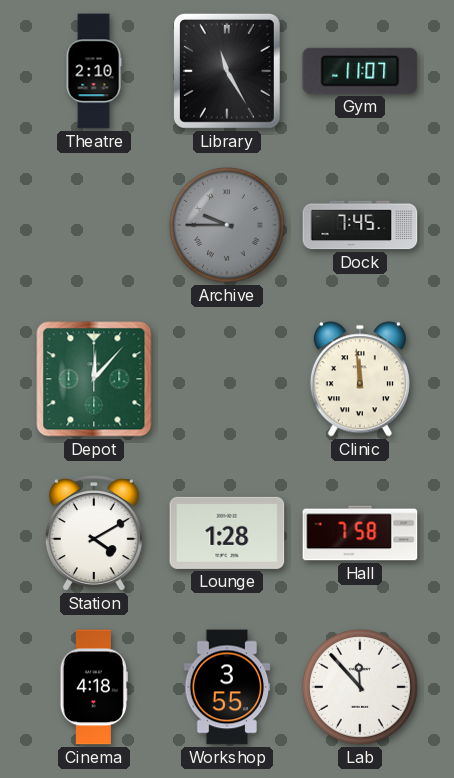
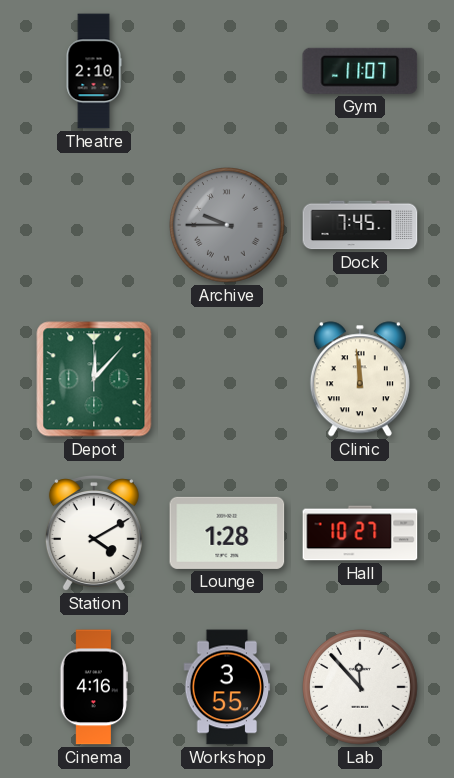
Library: 11:25 -> none
Hall: 7:58 -> 10:27
Cinema: 4:18 -> 4:16
